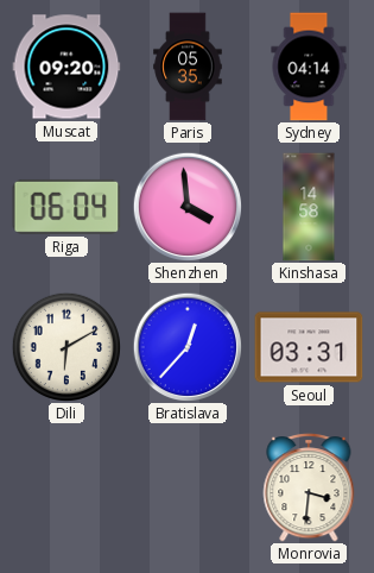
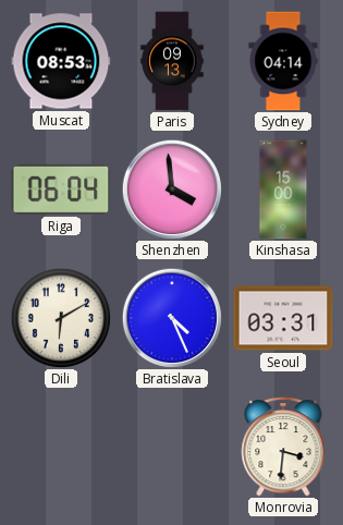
Muscat: 09:20 -> 08:53
Paris: 05:35 -> 09:13
Kinshasa: 14:58 -> 15:00
Bratislava: 12:37 -> 4:26
